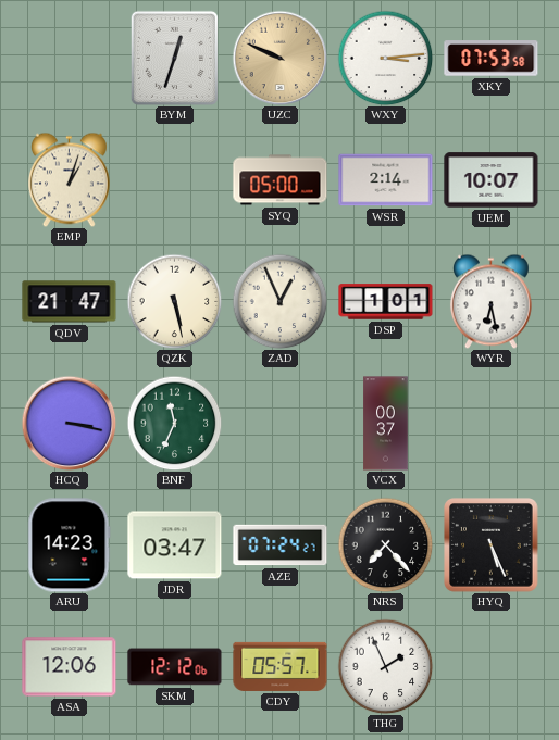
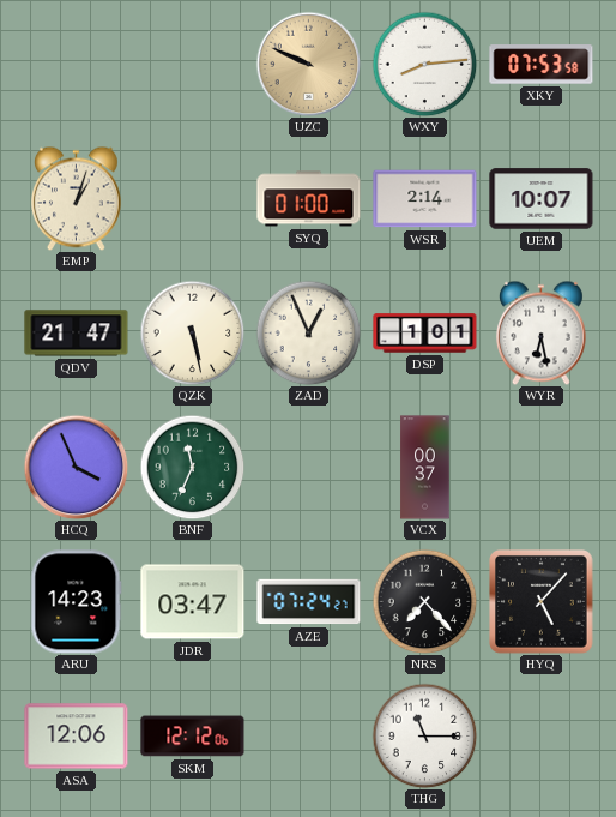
BYM: 12:33 -> none
WXY: 3:14 -> 8:14
SYQ: 05:00 -> 01:00
HCQ: 3:17 -> 3:56
HYQ: 5:26 -> 5:07
CDY: 05:57 -> none
THG: 1:56 -> 11:15
